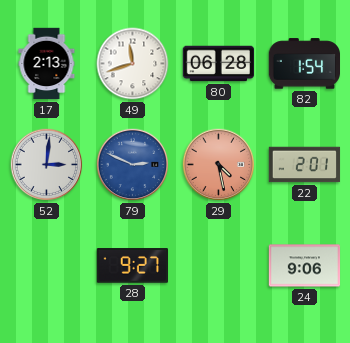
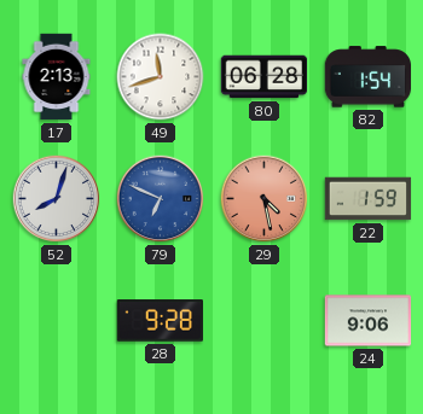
52: 3:01 -> 8:03
79: 2:49 -> 6:49
22: 2:01 -> 1:59
28: 9:27 -> 9:28
